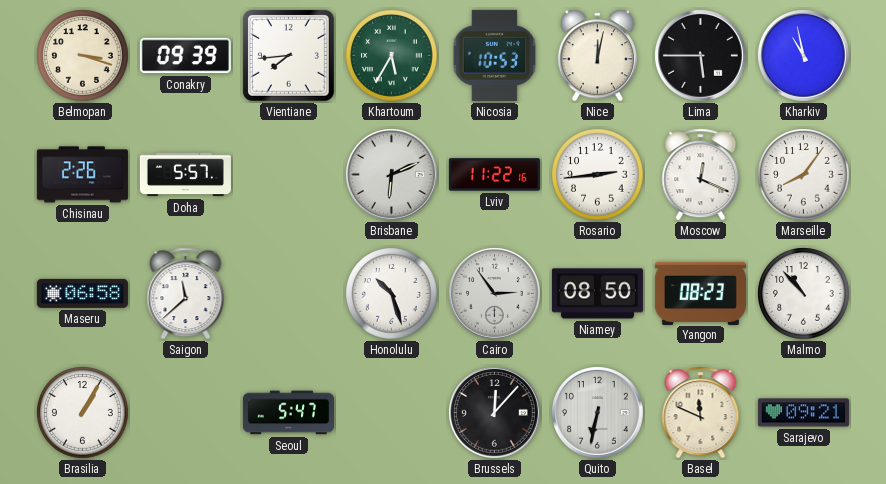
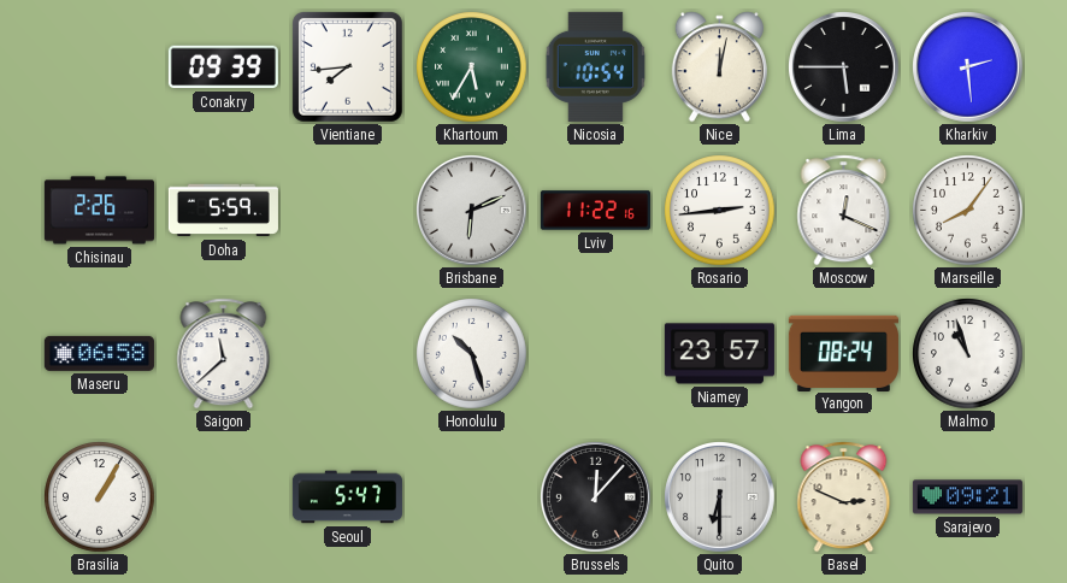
Belmopan: 3:18 -> none
Nicosia: 10:53 -> 10:54
Kharkiv: 10:58 -> 2:29
Doha: 5:57 -> 5:59
Cairo: 2:54 -> none
Niamey: 08:50 -> 23:57
Yangon: 08:23 -> 08:24
Malmo: 10:53 -> 10:57
Quito: 6:32 -> 6:30
Basel: 11:49 -> 2:49
